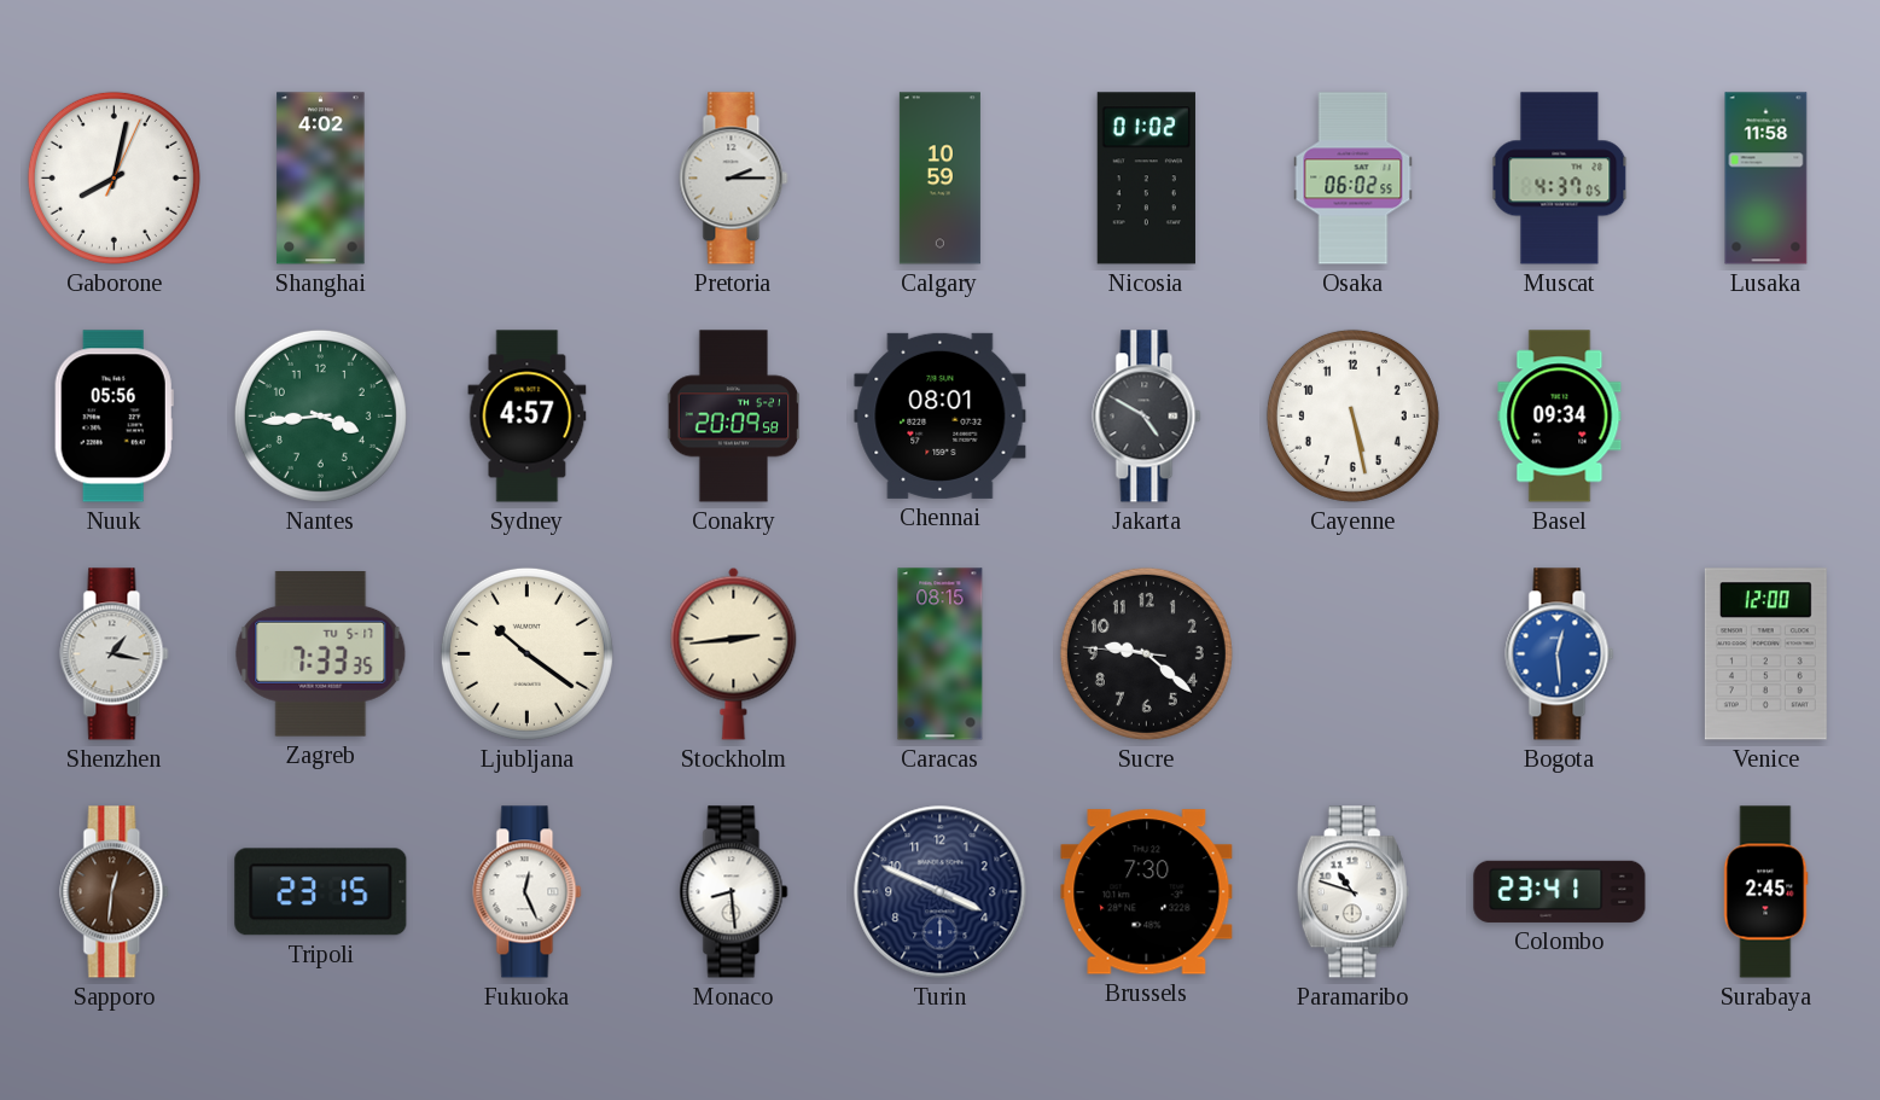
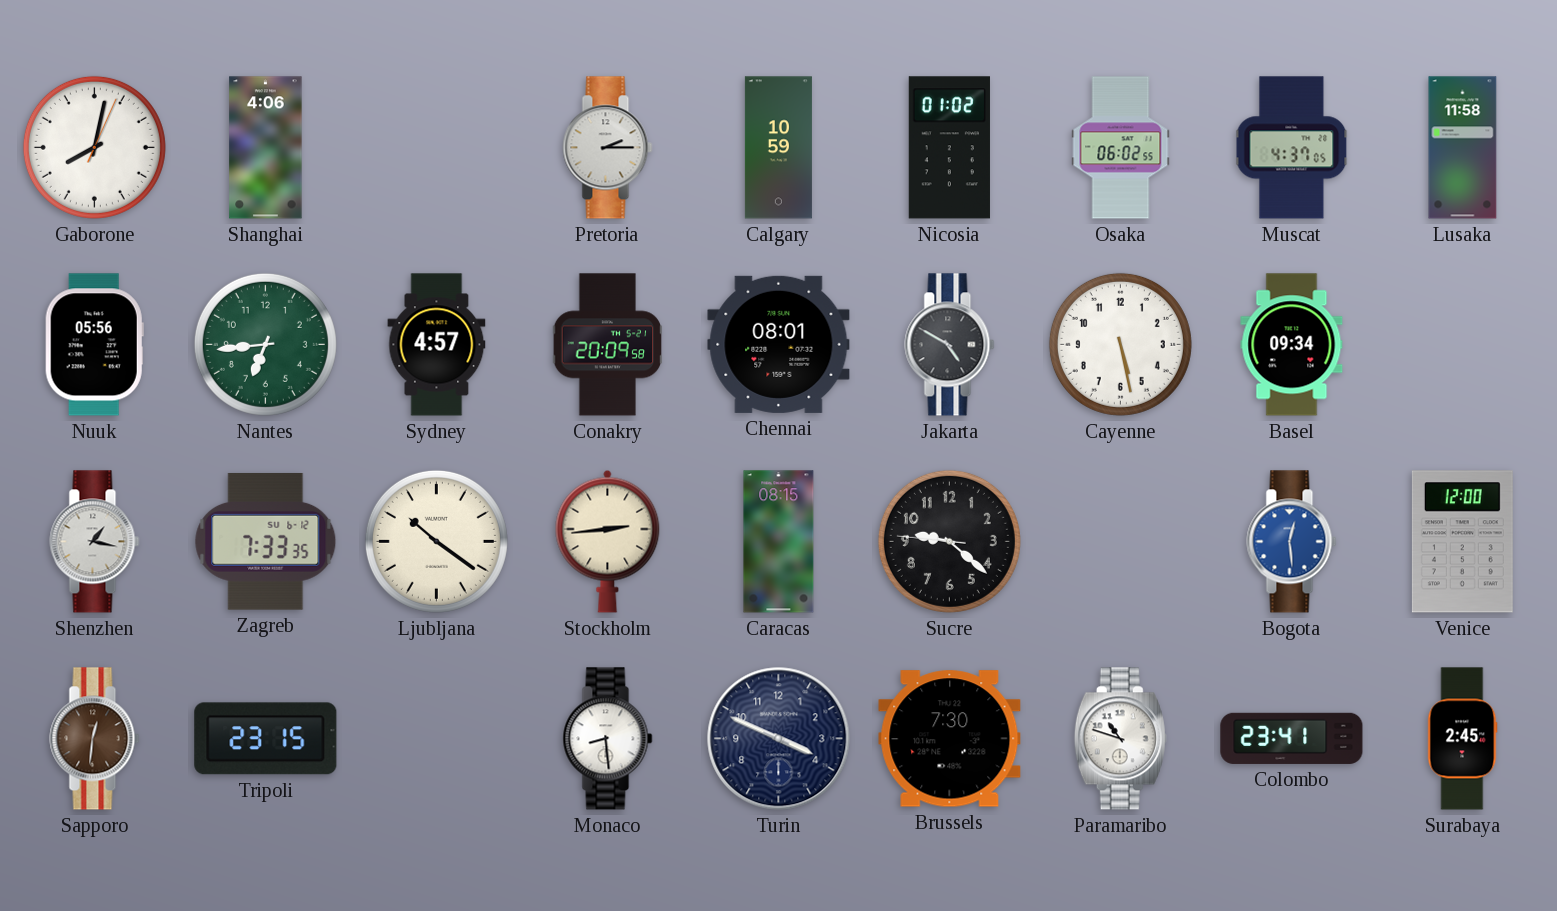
Shanghai: 4:02 -> 4:06
Nantes: 3:44 -> 6:44
Zagreb date: TU 5-17 -> SU 6-12
Fukuoka: 12:26 -> none
